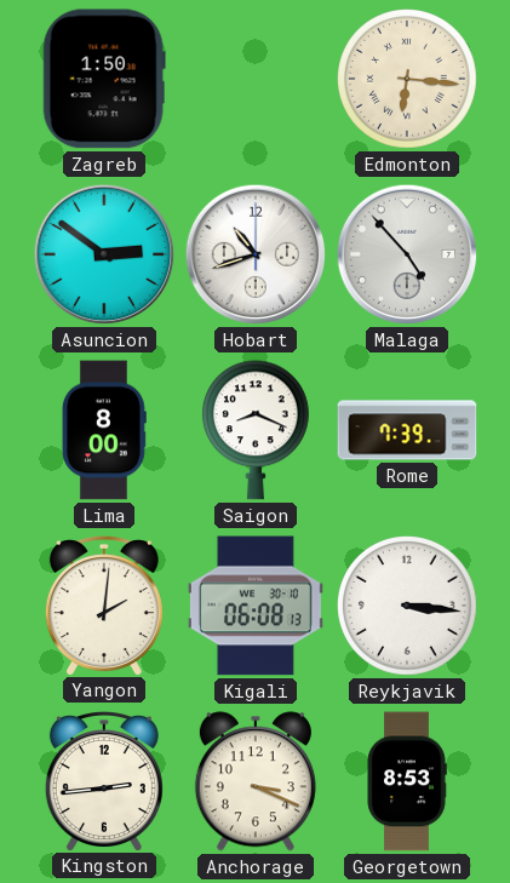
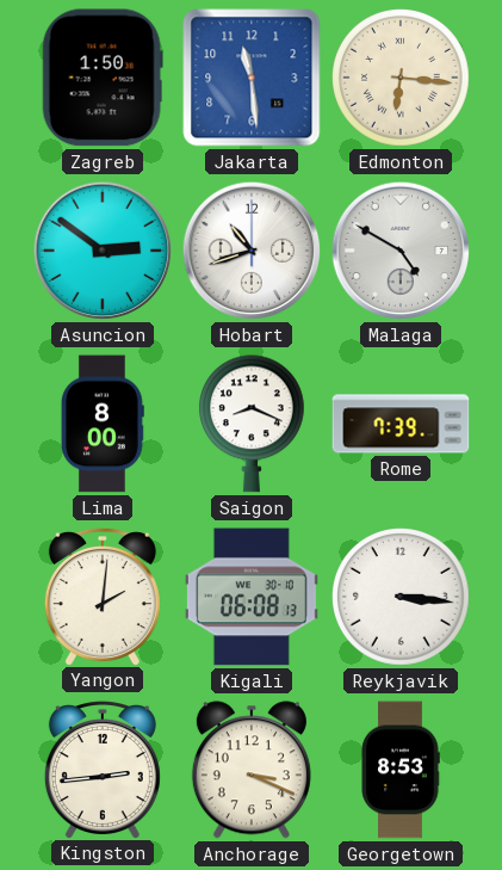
Jakarta: none -> 11:29
Malaga: 4:53 -> 4:50
